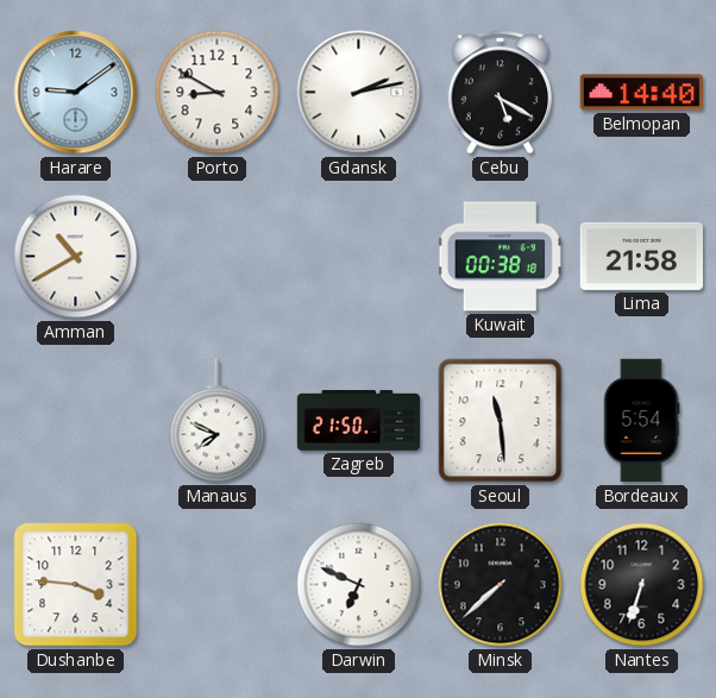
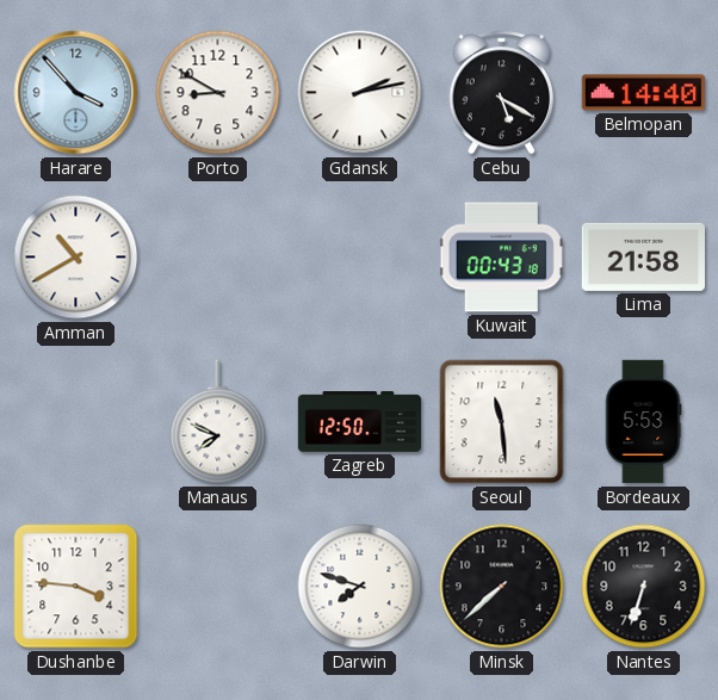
Harare: 9:09 -> 3:53
Kuwait: 00:38 -> 00:43
Zagreb: 21:50 -> 12:50
Bordeaux: 5:54 -> 5:53
Darwin: 6:49 -> 7:48
